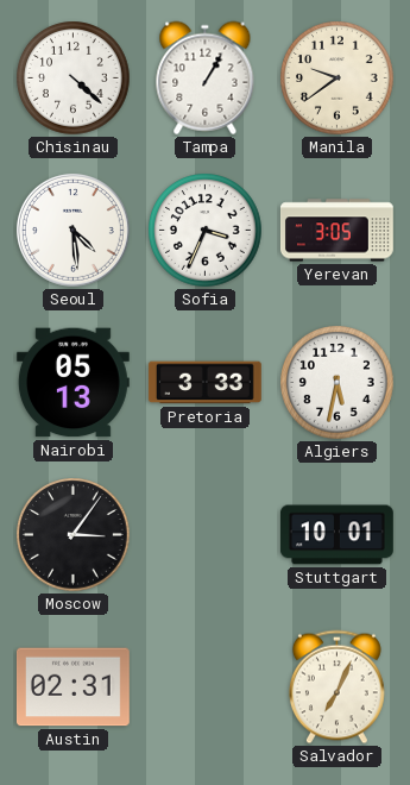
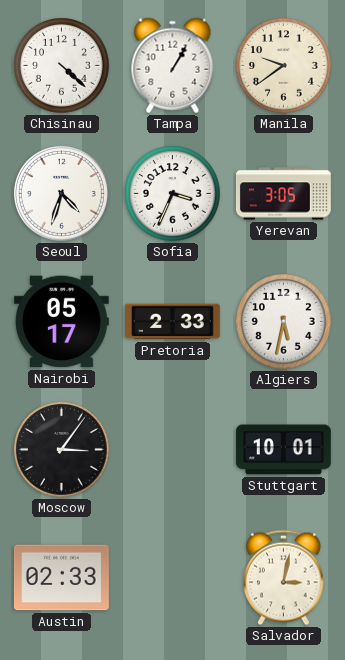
Seoul: 4:29 -> 4:33
Nairobi: 05:13 -> 05:17
Pretoria: 3:33 -> 2:33
Austin: 02:31 -> 02:33
Salvador: 7:04 -> 3:02
